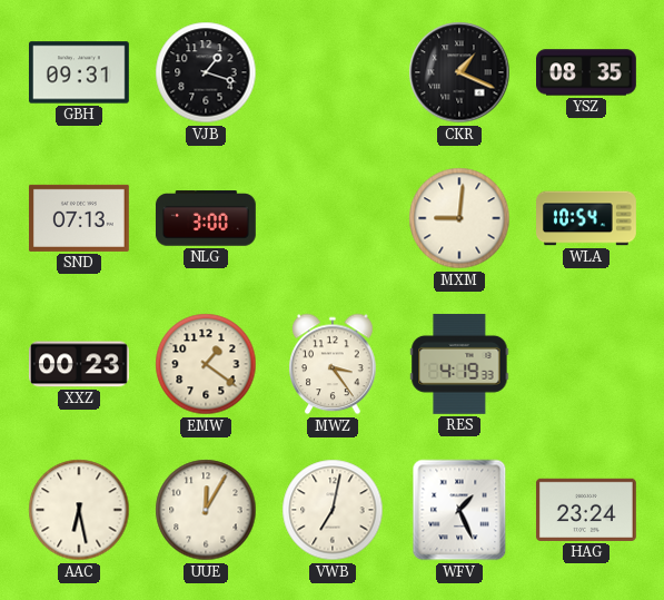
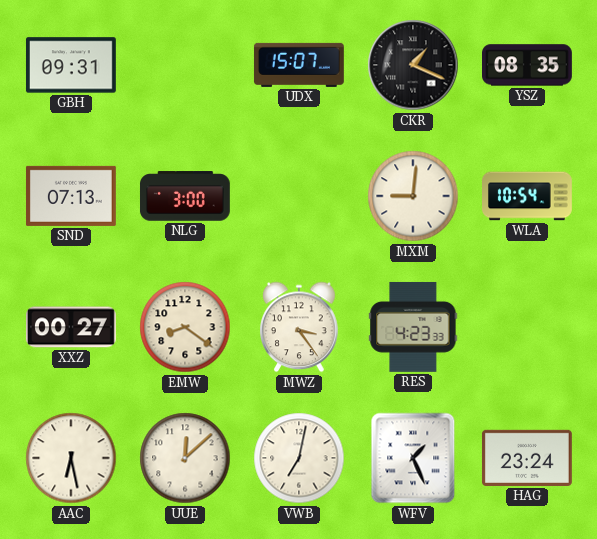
VJB: 1:18 -> none
UDX: none -> 15:07
XXZ: 00:23 -> 00:27
EMW: 1:21 -> 8:21
RES: 4:19 -> 4:23
UUE: 12:05 -> 12:08
